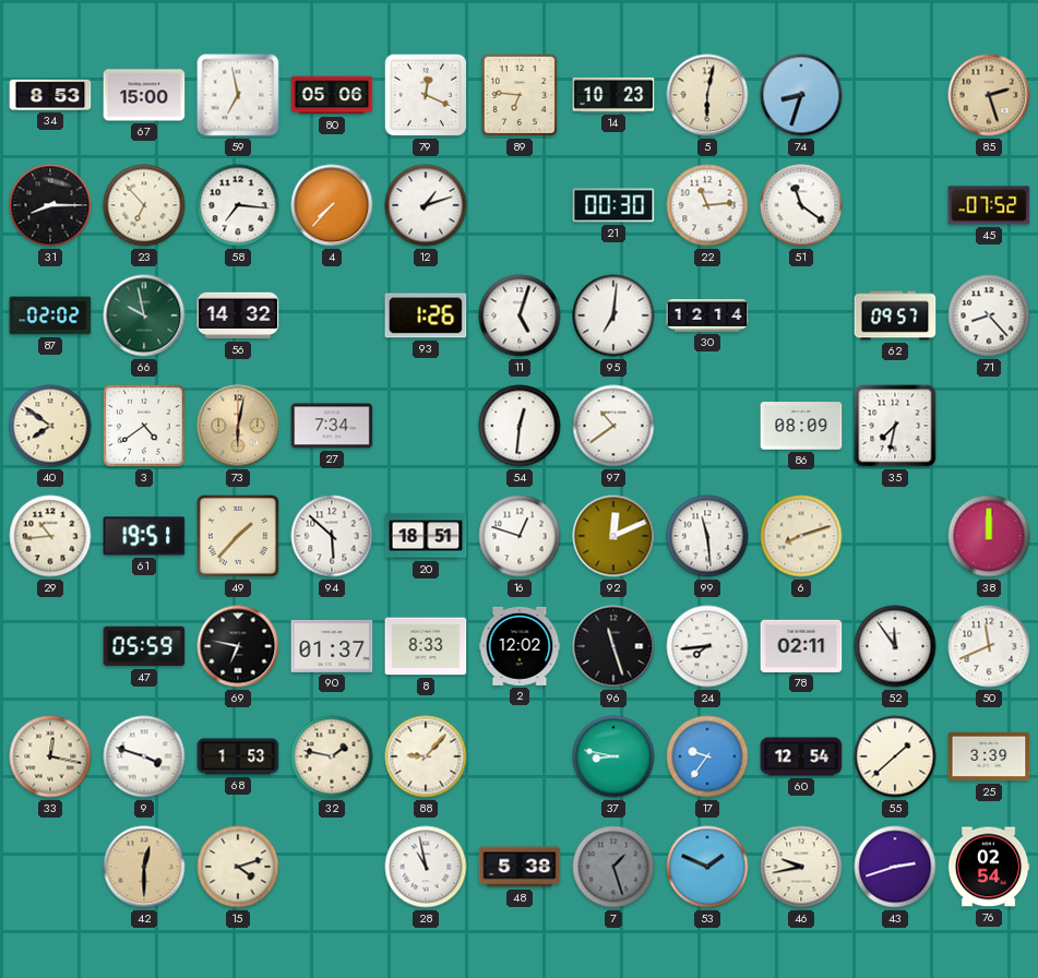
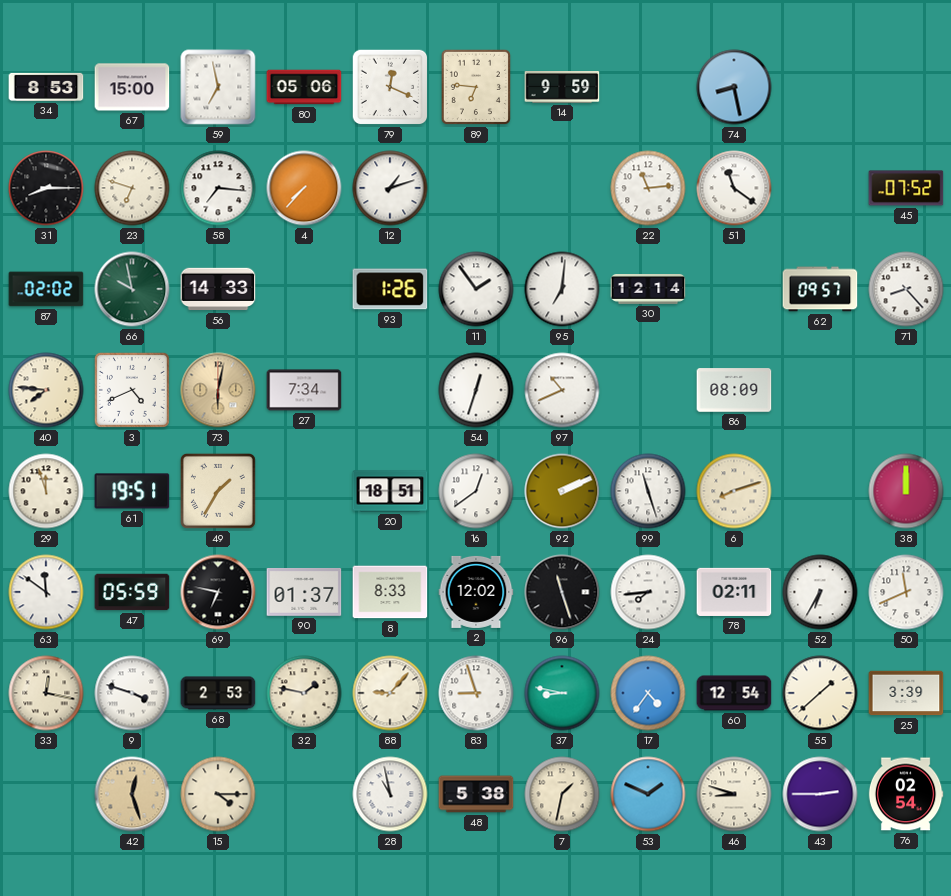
14: 10:23 -> 9:59
5: 6:02 -> none
74: 8:33 -> 8:28
85: 2:27 -> none
23: 6:53 -> 6:48
21: 00:30 -> none
56: 14:32 -> 14:33
11: 5:03 -> 1:54
40: 7:51 -> 7:46
3: 4:39 -> 4:41
54: 12:31 -> 12:33
97: 10:39 -> 10:41
35: 7:32 -> none
29: 10:44 -> 11:57
49: 1:37 -> 1:35
94: 5:52 -> none
16: 12:48 -> 12:39
92: 12:11 -> 2:11
99: 11:29 -> 11:27
63: none -> 11:51
52: 11:54 -> 6:35
68: 1:53 -> 2:53
83: none -> 8:57
17: 9:36 -> 4:36
42: 12:30 -> 12:27
15: 4:12 -> 4:15
7: 1:27 -> 1:32
7 dial: grey -> cream
46: 9:43 -> 8:48
43: 2:42 -> 2:45
